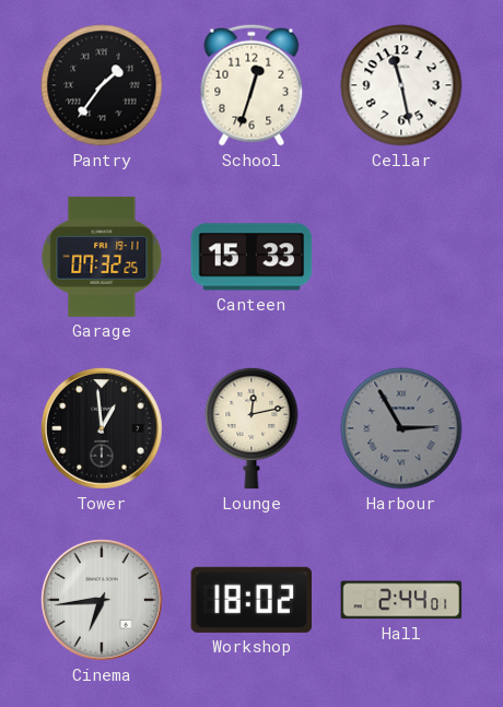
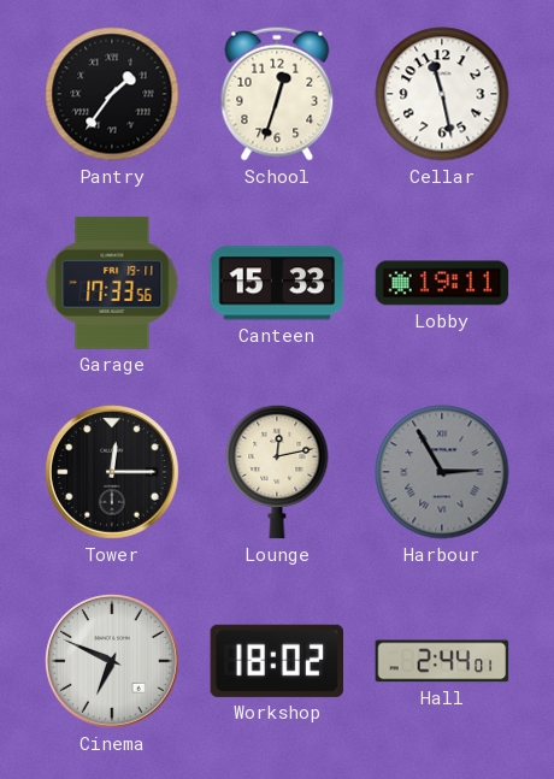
Garage: 07:32 -> 17:33
Lobby: none -> 19:11
Tower: 12:59 -> 12:15
Cinema: 6:44 -> 6:49
